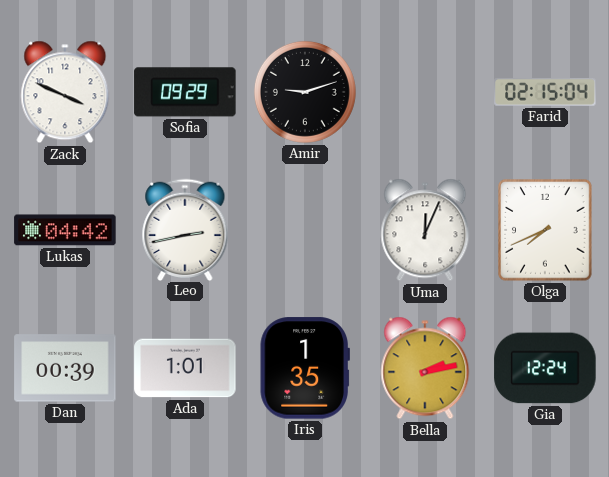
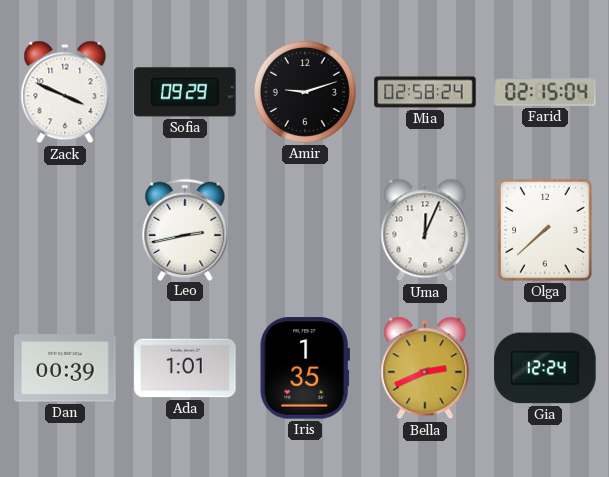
Mia: none -> 02:58
Lukas: 04:42 -> none
Olga: 7:41 -> 7:38
Bella: 2:13 -> 2:41
